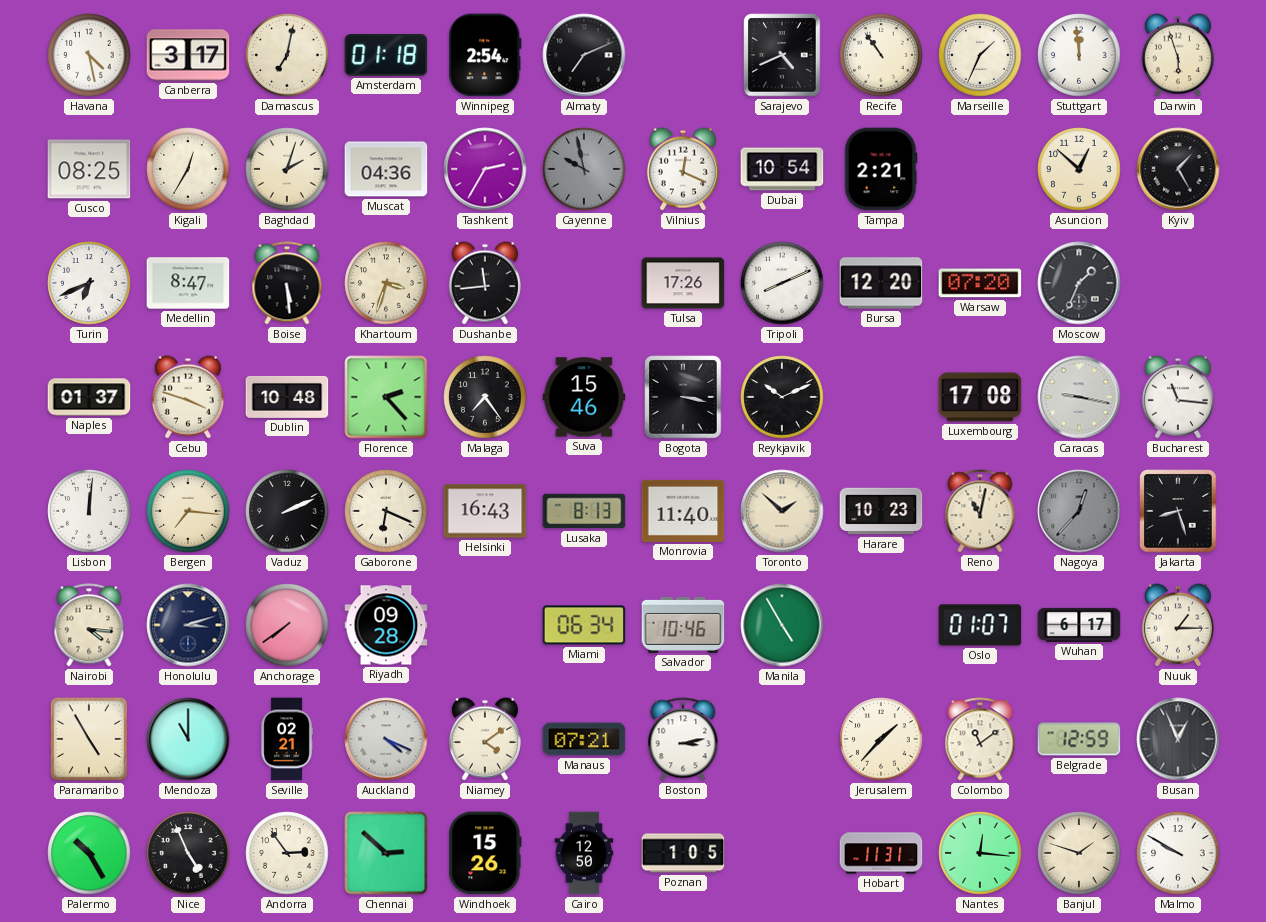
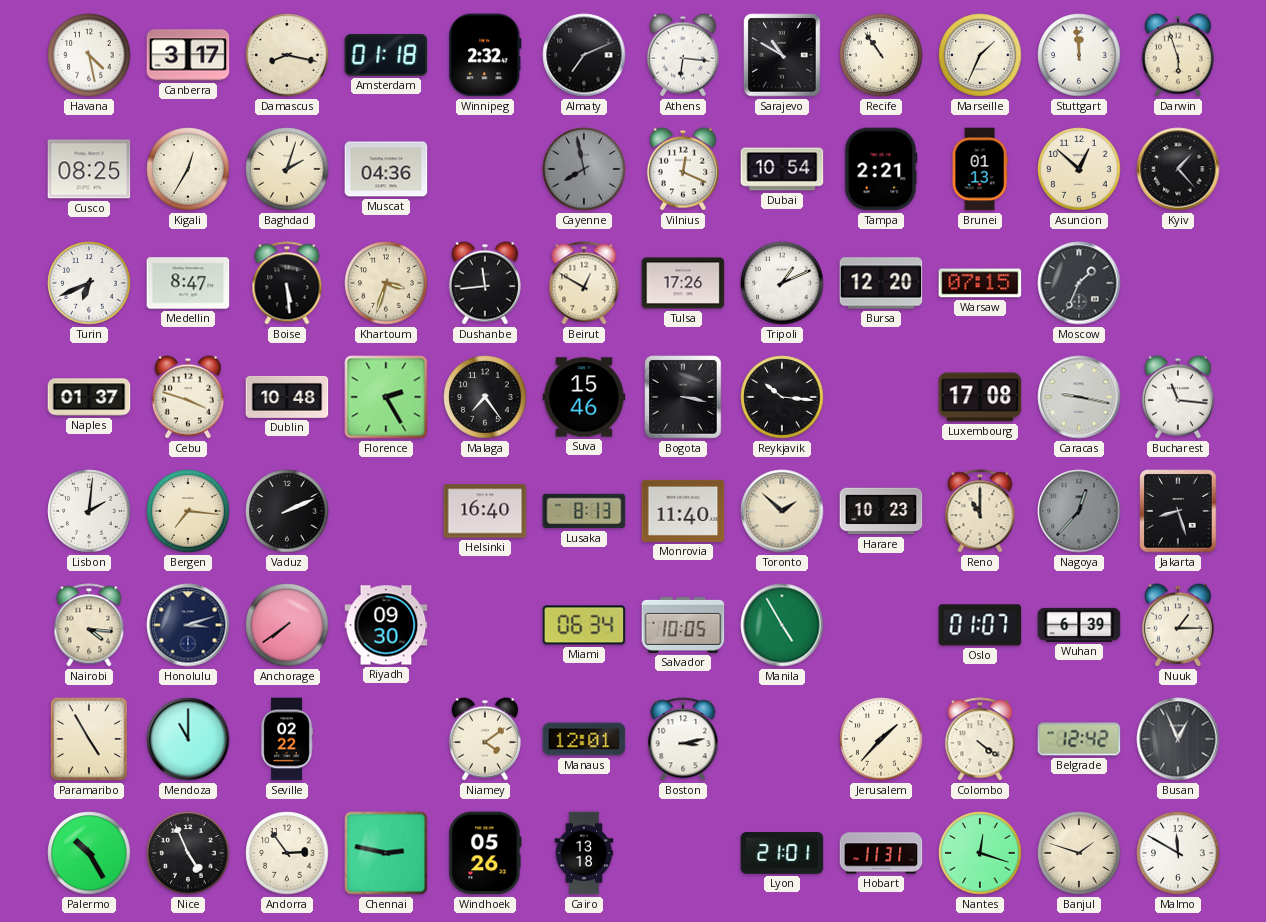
Damascus: 7:02 -> 8:17
Winnipeg: 2:54 -> 2:32
Athens: none -> 6:16
Sarajevo: 4:41 -> 10:50
Tashkent: 2:35 -> none
Cayenne: 9:58 -> 7:58
Brunei: none -> 01:13
Kyiv: 1:25 -> 1:23
Beirut: none -> 12:50
Tripoli: 8:11 -> 1:11
Warsaw: 07:20 -> 07:15
Florence: 2:23 -> 2:25
Reykjavik: 10:11 -> 10:16
Lisbon: 12:01 -> 2:01
Gaborone: 6:19 -> none
Helsinki: 16:43 -> 16:40
Reno: 11:02 -> 11:00
Riyadh: 09:28 -> 09:30
Salvador: 10:46 -> 10:05
Wuhan: 6:17 -> 6:39
Seville: 02:21 -> 02:22
Auckland: 4:19 -> none
Manaus: 07:21 -> 12:01
Colombo: 11:09 -> 4:21
Belgrade: 12:59 -> 12:42
Chennai: 2:52 -> 2:47
Windhoek: 15:26 -> 05:26
Cairo: 12:50 -> 13:18
Poznan: 1:05 -> none
Lyon: none -> 21:01
Nantes: 12:16 -> 12:18
Malmo: 9:50 -> 11:50
